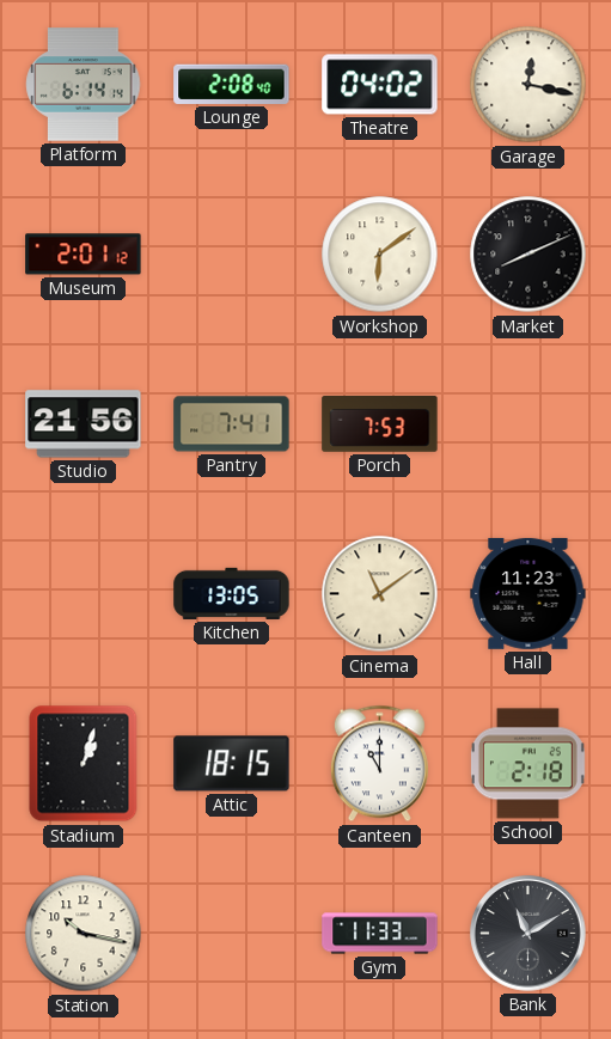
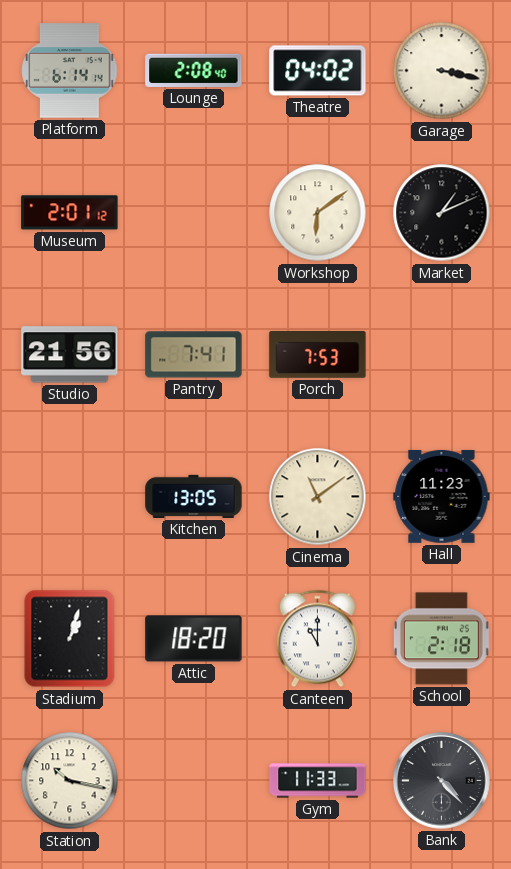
Garage: 12:17 -> 3:17
Market: 8:11 -> 1:11
Attic: 18:15 -> 18:20
Bank: 11:10 -> 4:23
